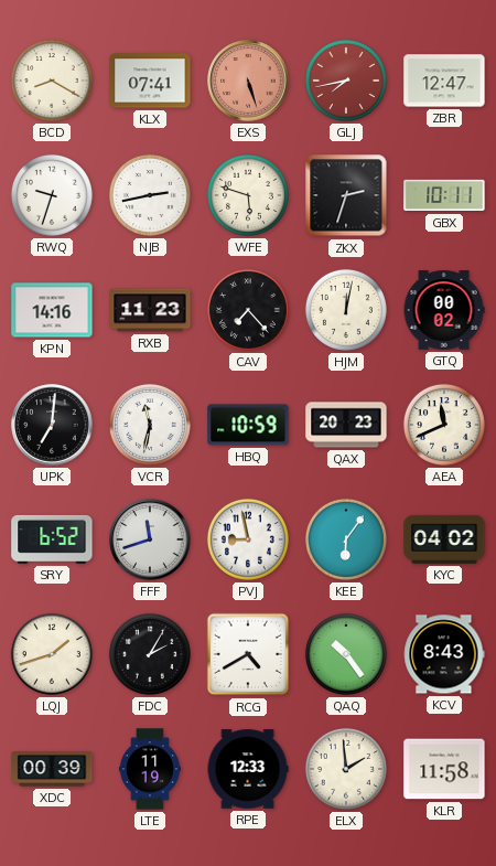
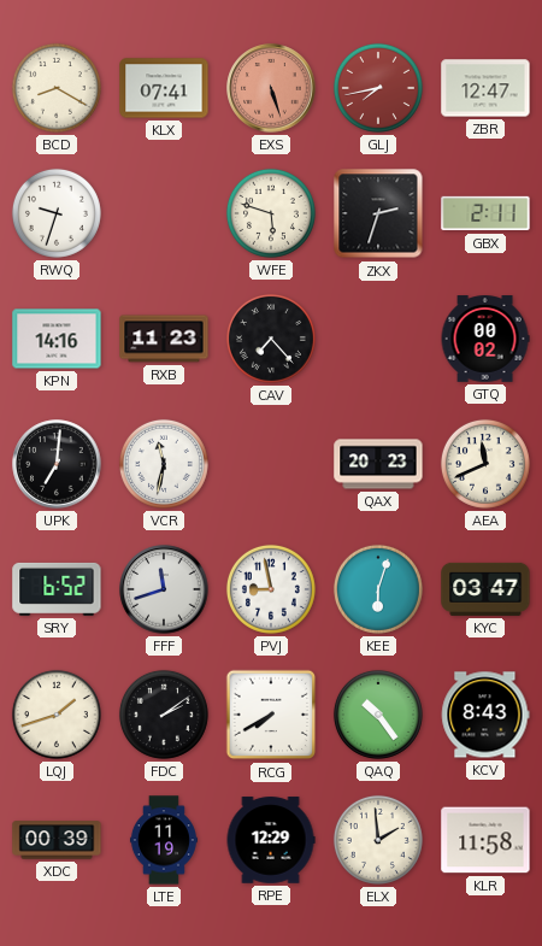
NJB: 2:43 -> none
GBX: 10:11 -> 2:11
HJM: 12:02 -> none
HBQ: 10:59 -> none
KEE: 6:06 -> 6:03
KYC: 04:02 -> 03:47
FDC: 2:05 -> 2:09
RCG: 4:40 -> 7:40
RPE: 12:33 -> 12:29
